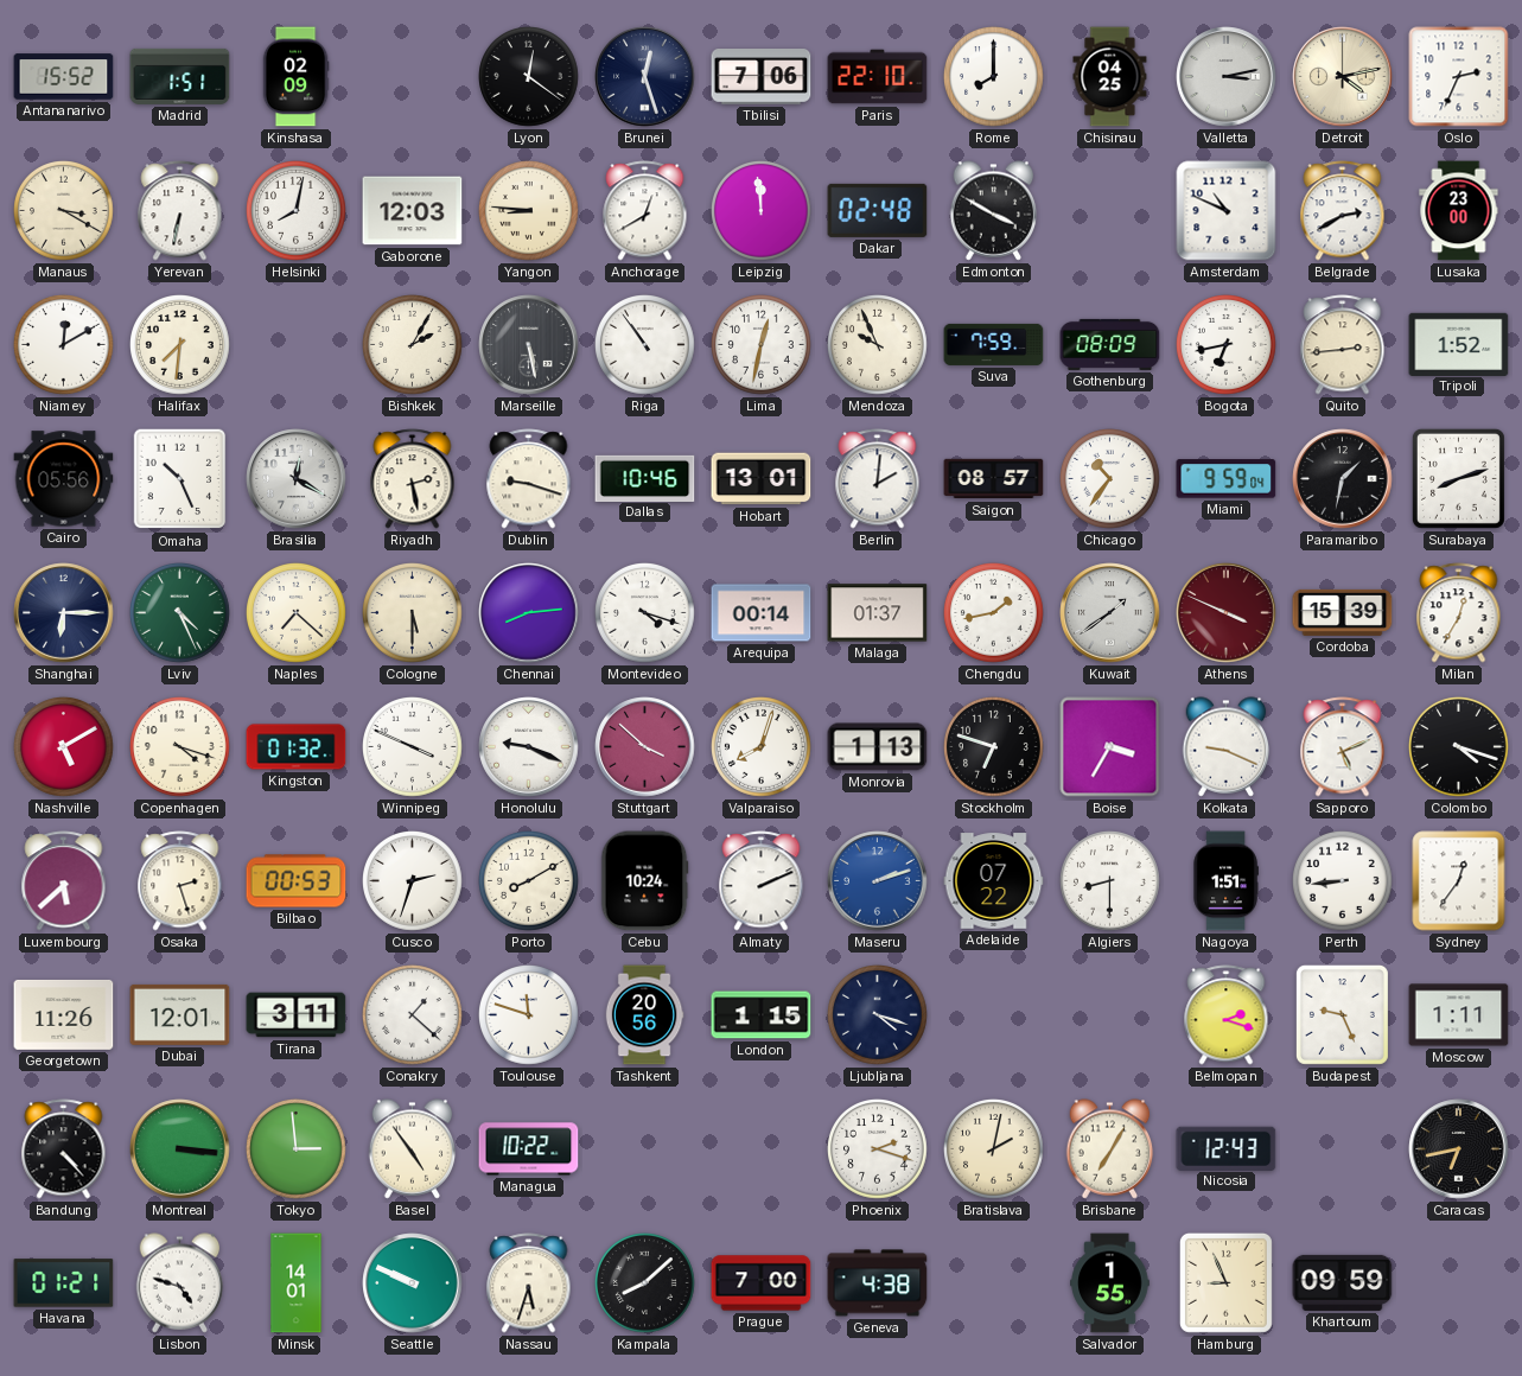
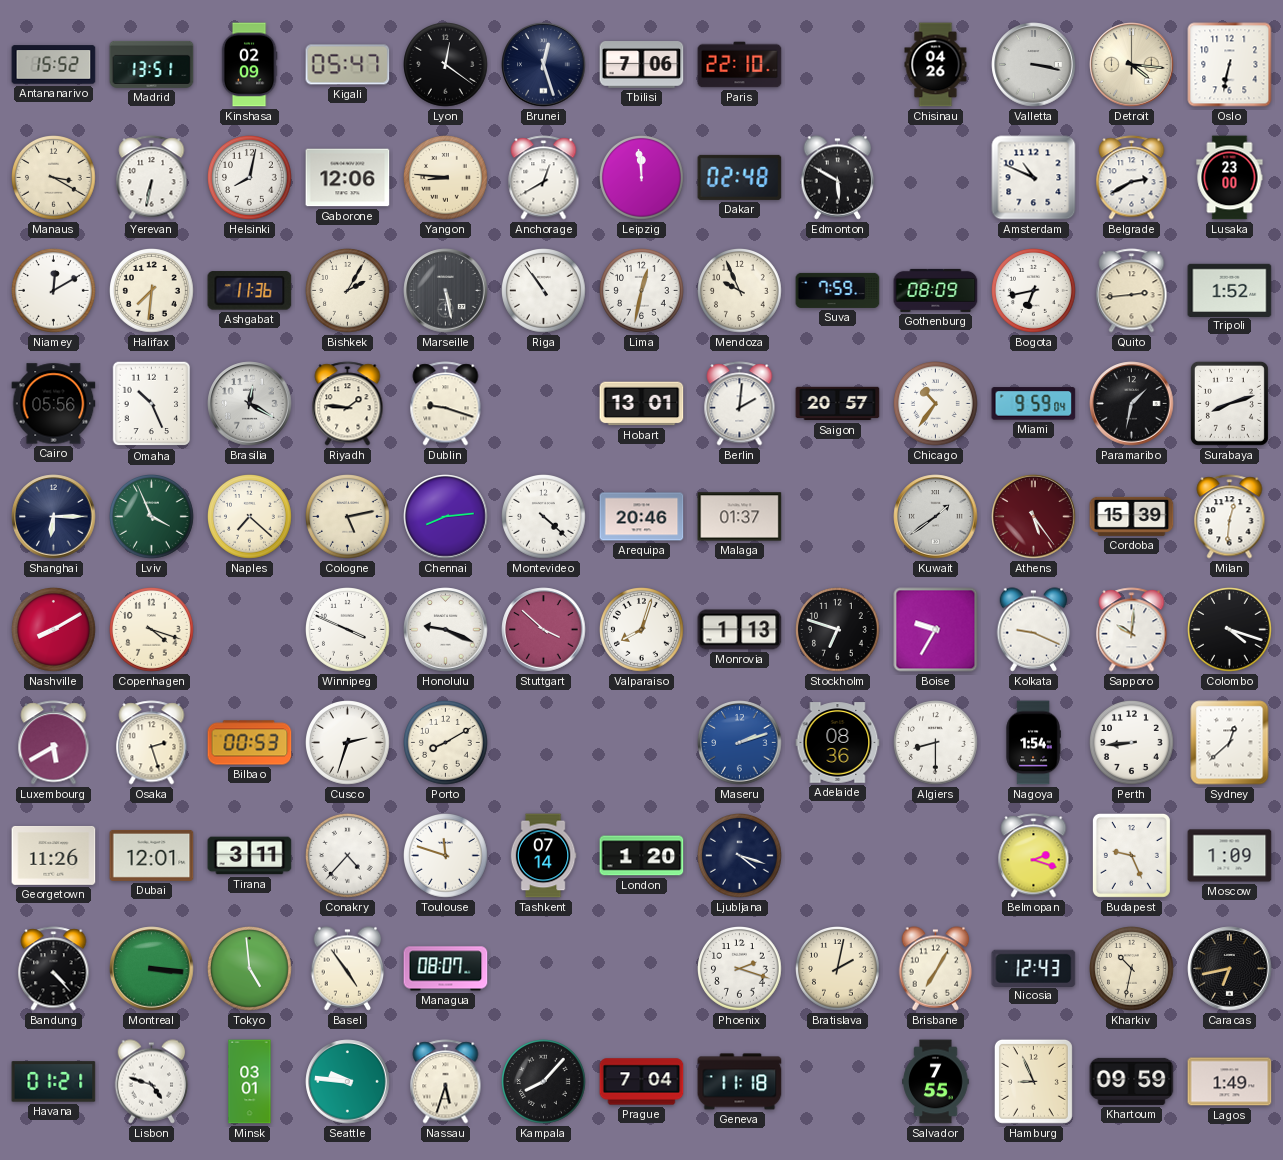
Madrid: 1:51 -> 13:51
Kigali: none -> 05:47
Rome: 8:00 -> none
Chisinau: 04:25 -> 04:26
Valletta: 3:13 -> 3:17
Detroit: 4:13 -> 4:16
Oslo: 2:34 -> 6:32
Gaborone: 12:03 -> 12:06
Edmonton: 3:50 -> 5:50
Ashgabat: none -> 11:36
Riyadh: 2:28 -> 1:46
Dallas: 10:46 -> none
Saigon: 08:57 -> 20:57
Lviv: 4:26 -> 3:56
Cologne: 5:30 -> 5:13
Montevideo: 4:18 -> 4:22
Arequipa: 00:14 -> 20:46
Chengdu: 1:43 -> none
Athens: 3:49 -> 5:24
Milan: 12:35 -> 12:31
Nashville: 5:10 -> 8:10
Kingston: 01:32 -> none
Boise: 3:35 -> 9:35
Sapporo: 5:11 -> 10:01
Luxembourg: 5:38 -> 5:40
Cebu: 10:24 -> none
Almaty: 2:11 -> none
Adelaide: 07:22 -> 08:36
Nagoya: 1:51 -> 1:54
Sydney: 12:36 -> 12:38
Conakry: 1:22 -> 4:37
Tashkent: 20:56 -> 07:14
London: 1:15 -> 1:20
Moscow: 1:11 -> 1:09
Tokyo: 2:59 -> 4:59
Managua: 10:22 -> 08:07
Kharkiv: none -> 10:32
Minsk: 14:01 -> 03:01
Seattle: 9:49 -> 9:46
Kampala: 8:08 -> 8:07
Prague: 7:00 -> 7:04
Geneva: 4:38 -> 11:18
Salvador: 1:55 -> 7:55
Lagos: none -> 1:49
